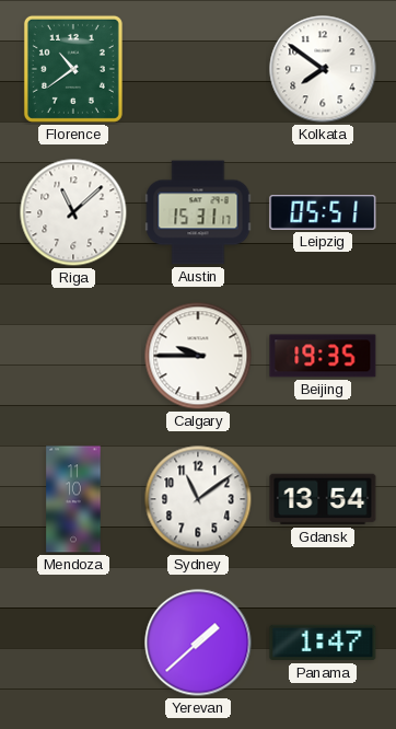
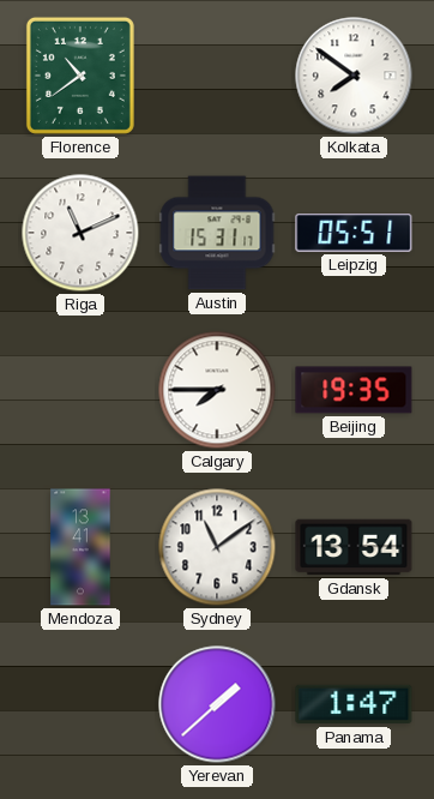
Riga: 11:08 -> 11:11
Calgary: 9:45 -> 7:45
Mendoza: 11:10 -> 13:41
